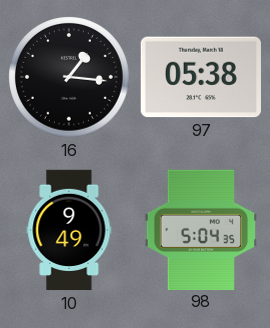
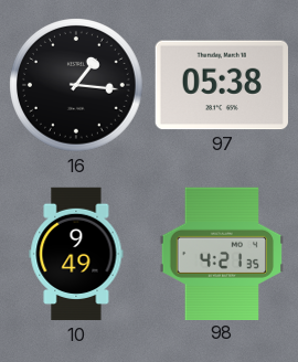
98: 5:04 -> 4:21
